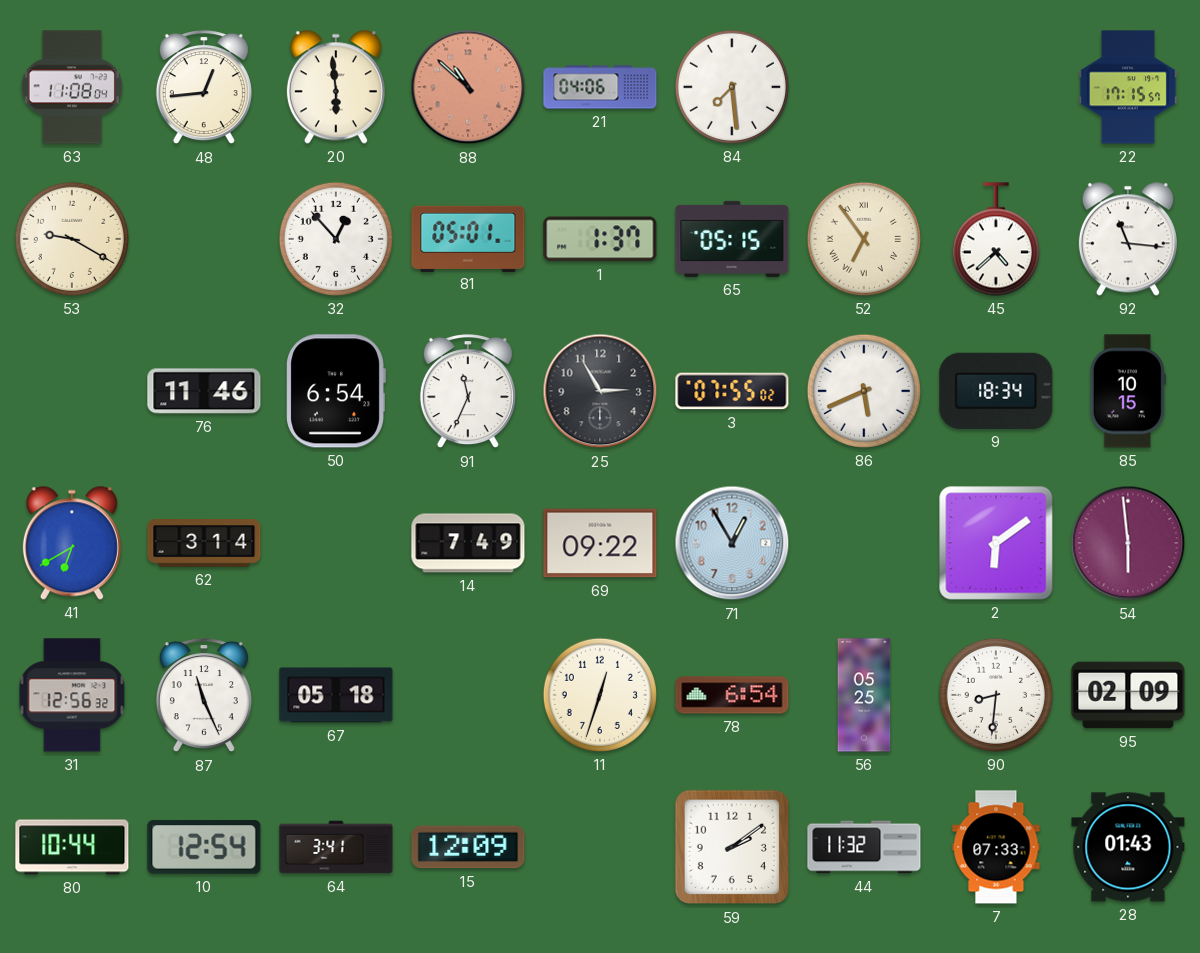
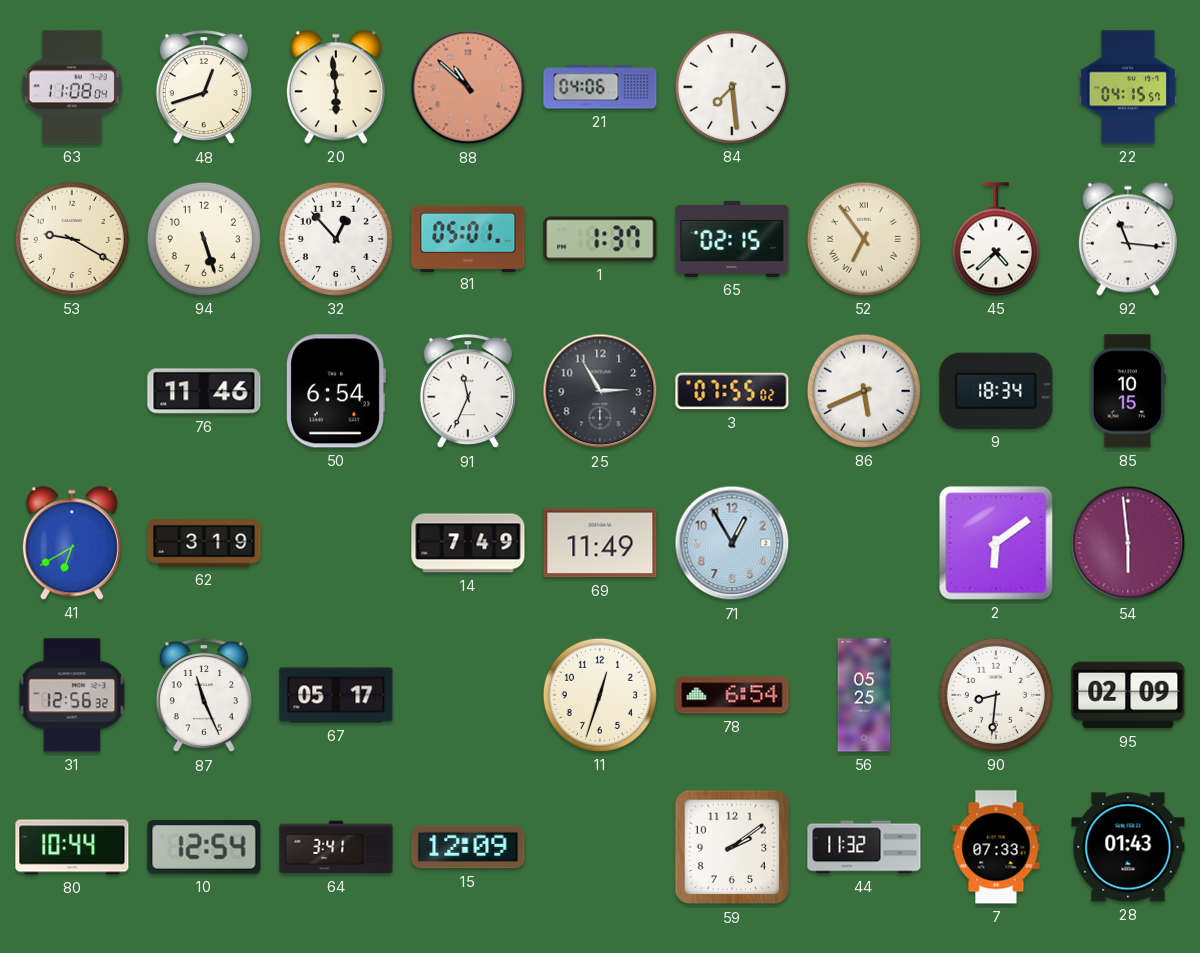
48: 12:44 -> 12:42
22: 17:15 -> 04:15
94: none -> 5:27
65: 05:15 -> 02:15
62: 3:14 -> 3:19
69: 09:22 -> 11:49
67: 05:18 -> 05:17
